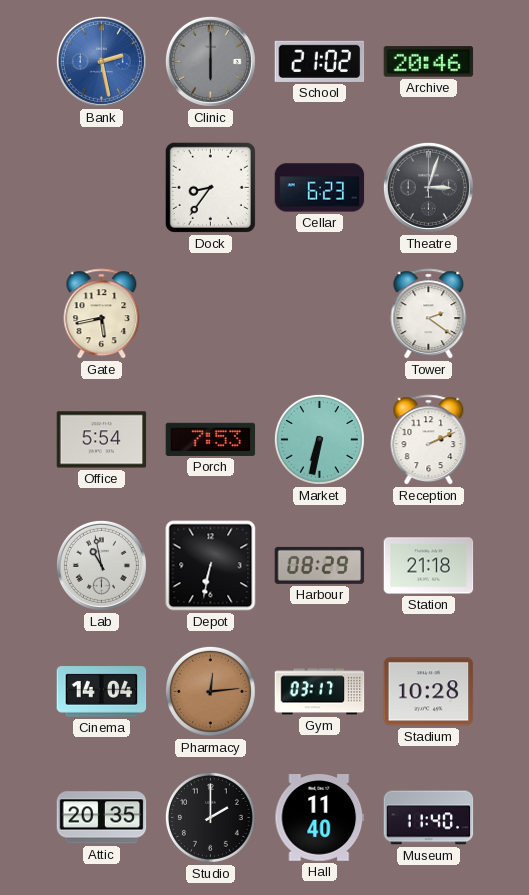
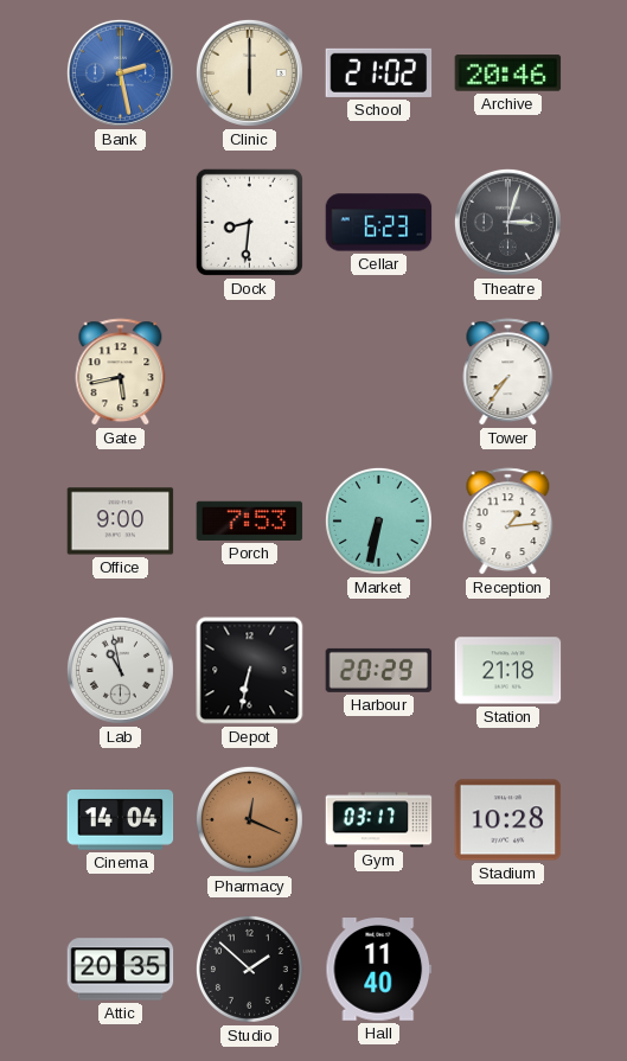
Clinic dial: grey -> cream
Dock: 8:36 -> 8:31
Tower: 2:21 -> 7:36
Office: 5:54 -> 9:00
Reception: 2:11 -> 1:14
Harbour: 08:29 -> 20:29
Pharmacy: 12:14 -> 12:19
Studio: 2:00 -> 1:52
Museum: 11:40 -> none
